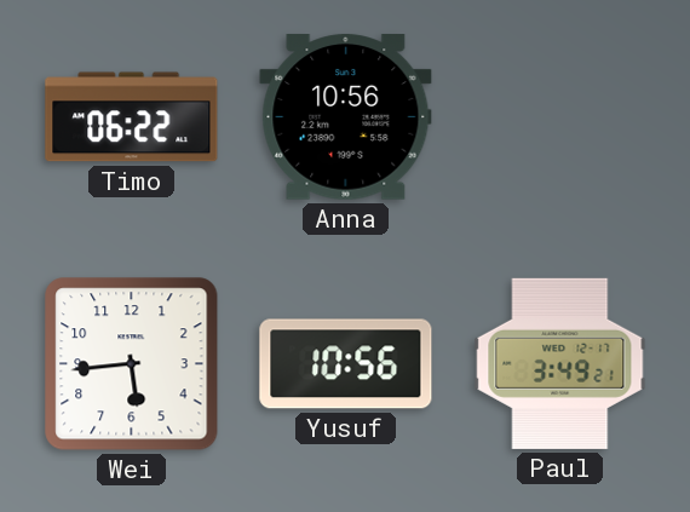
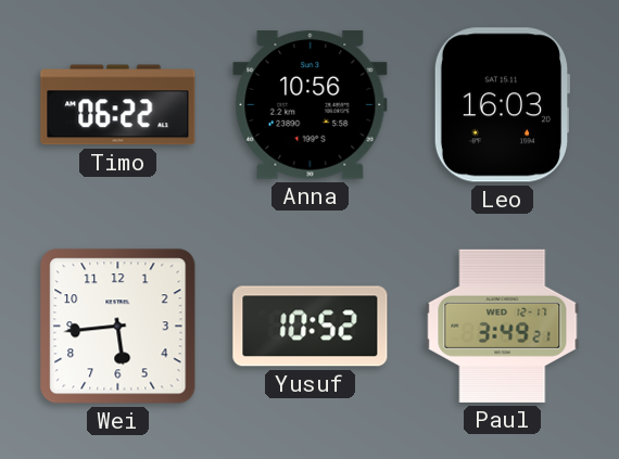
Leo: none -> 16:03
Yusuf: 10:56 -> 10:52
